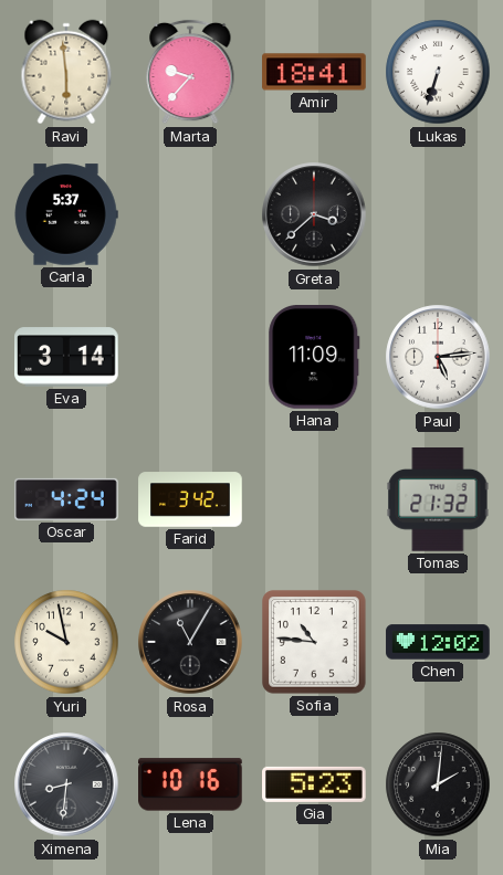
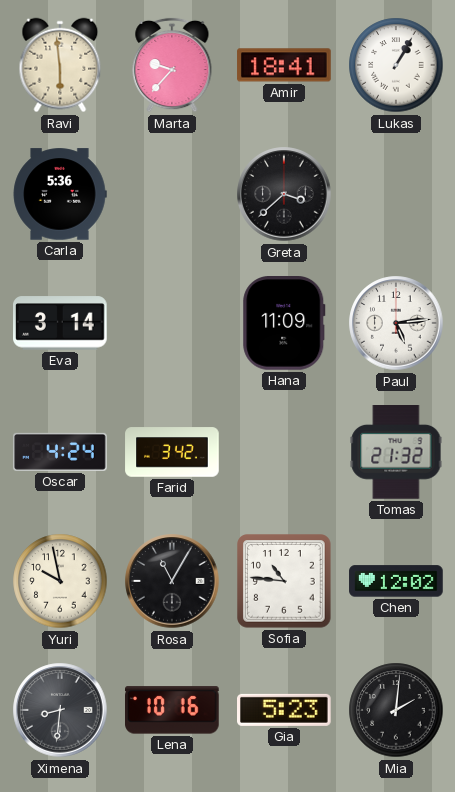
Lukas: 6:33 -> 1:05
Carla: 5:37 -> 5:36
